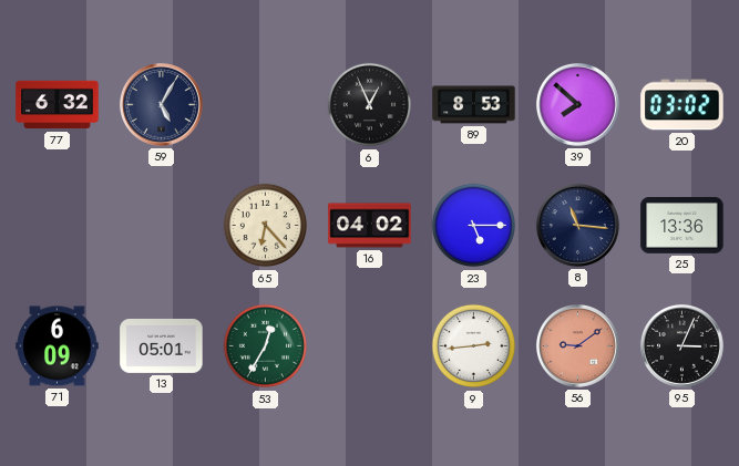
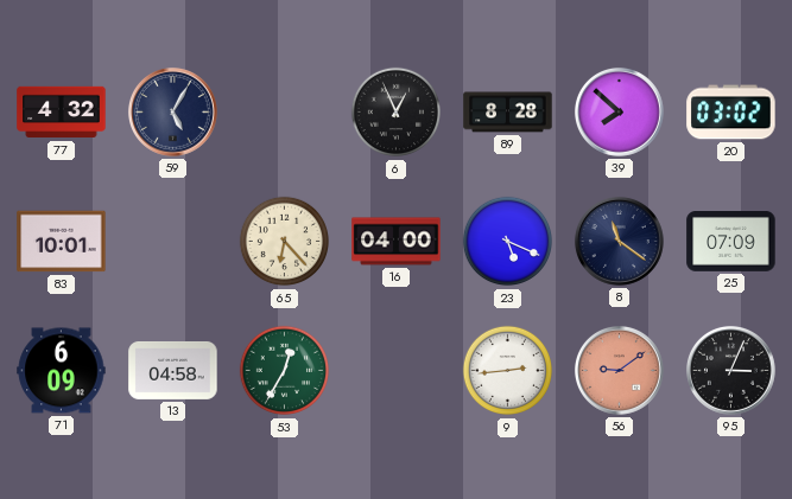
77: 6:32 -> 4:32
89: 8:53 -> 8:28
83: none -> 10:01
16: 04:02 -> 04:00
23: 5:15 -> 5:19
8: 11:16 -> 11:21
25: 13:36 -> 07:09
13: 05:01 -> 04:58
